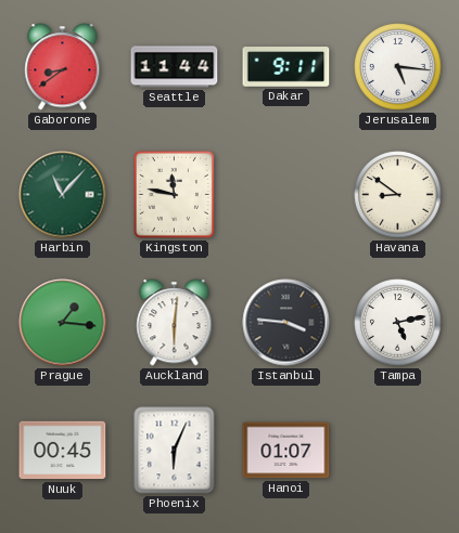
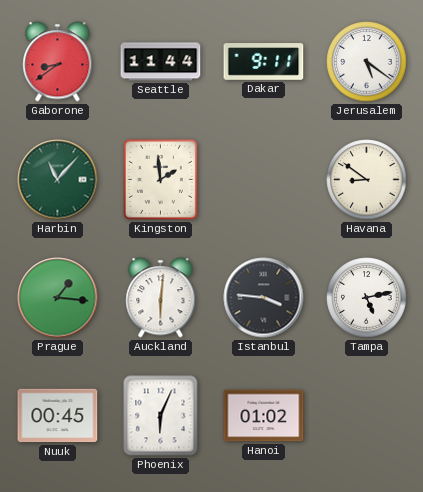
Jerusalem: 5:16 -> 5:21
Kingston: 11:47 -> 1:59
Hanoi: 01:07 -> 01:02
